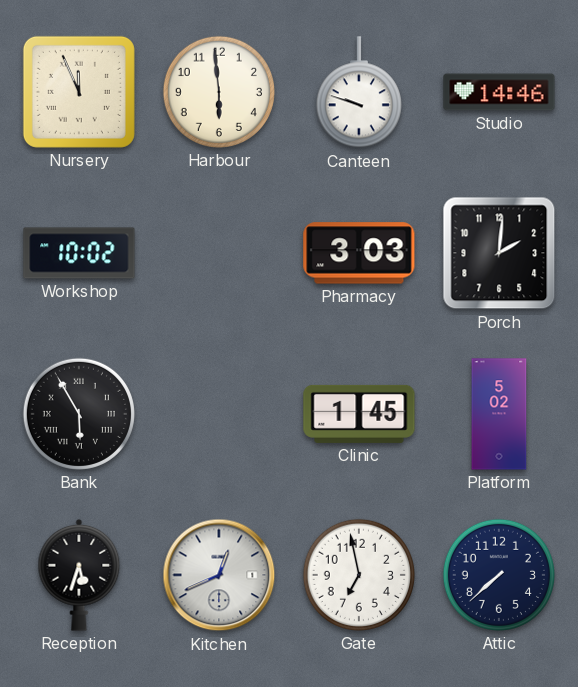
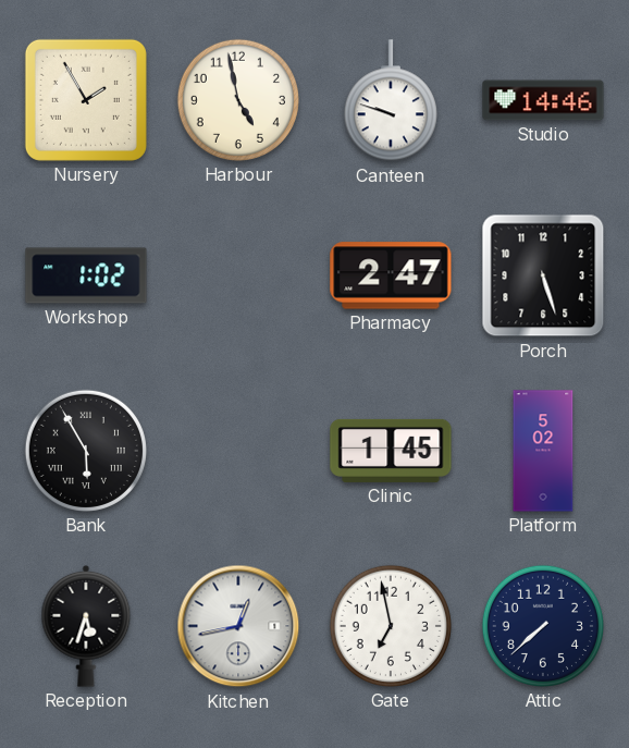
Nursery: 11:56 -> 1:55
Harbour: 5:59 -> 4:58
Workshop: 10:02 -> 1:02
Pharmacy: 3:03 -> 2:47
Porch: 2:01 -> 5:27
Kitchen: 12:41 -> 12:43
